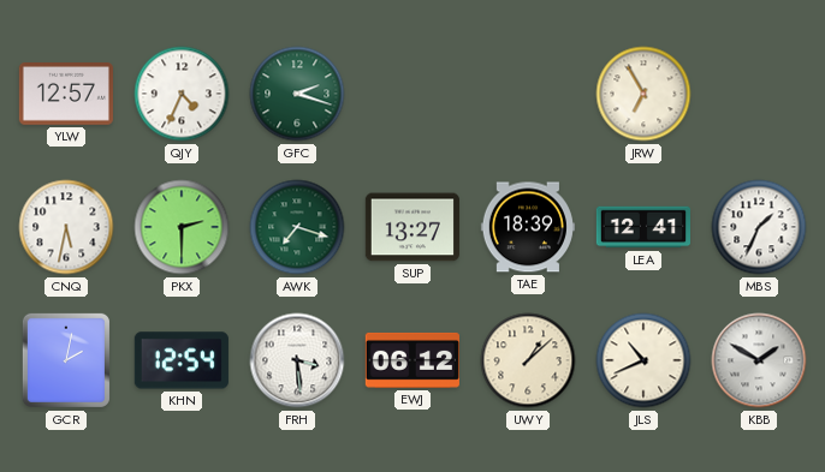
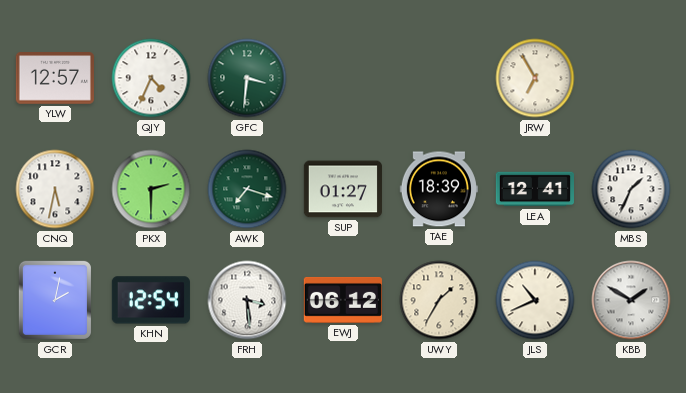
GFC: 2:18 -> 3:31
SUP: 13:27 -> 01:27
UWY: 1:08 -> 1:35
